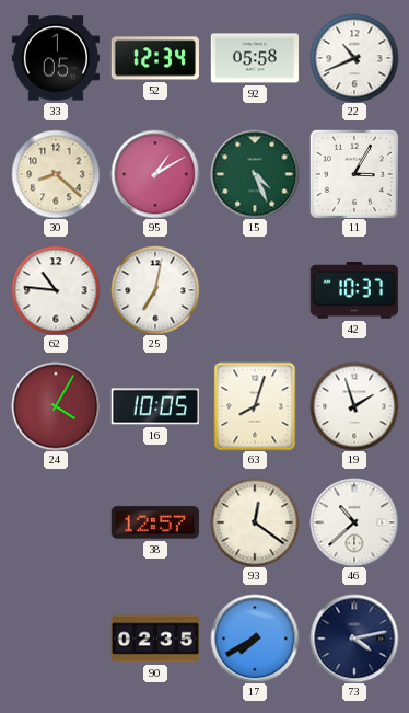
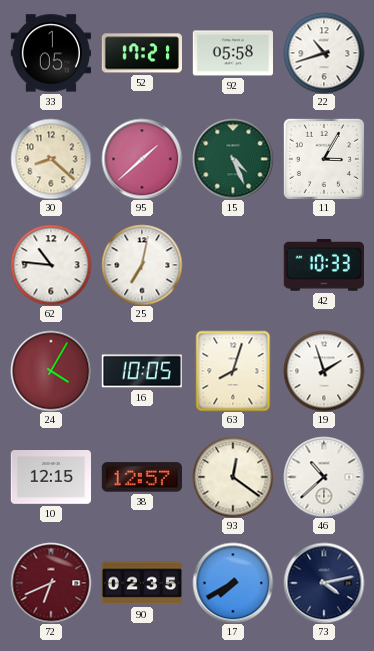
52: 12:34 -> 17:21
22: 10:41 -> 10:42
95: 1:10 -> 1:38
42: 10:37 -> 10:33
10: none -> 12:15
72: none -> 6:41
